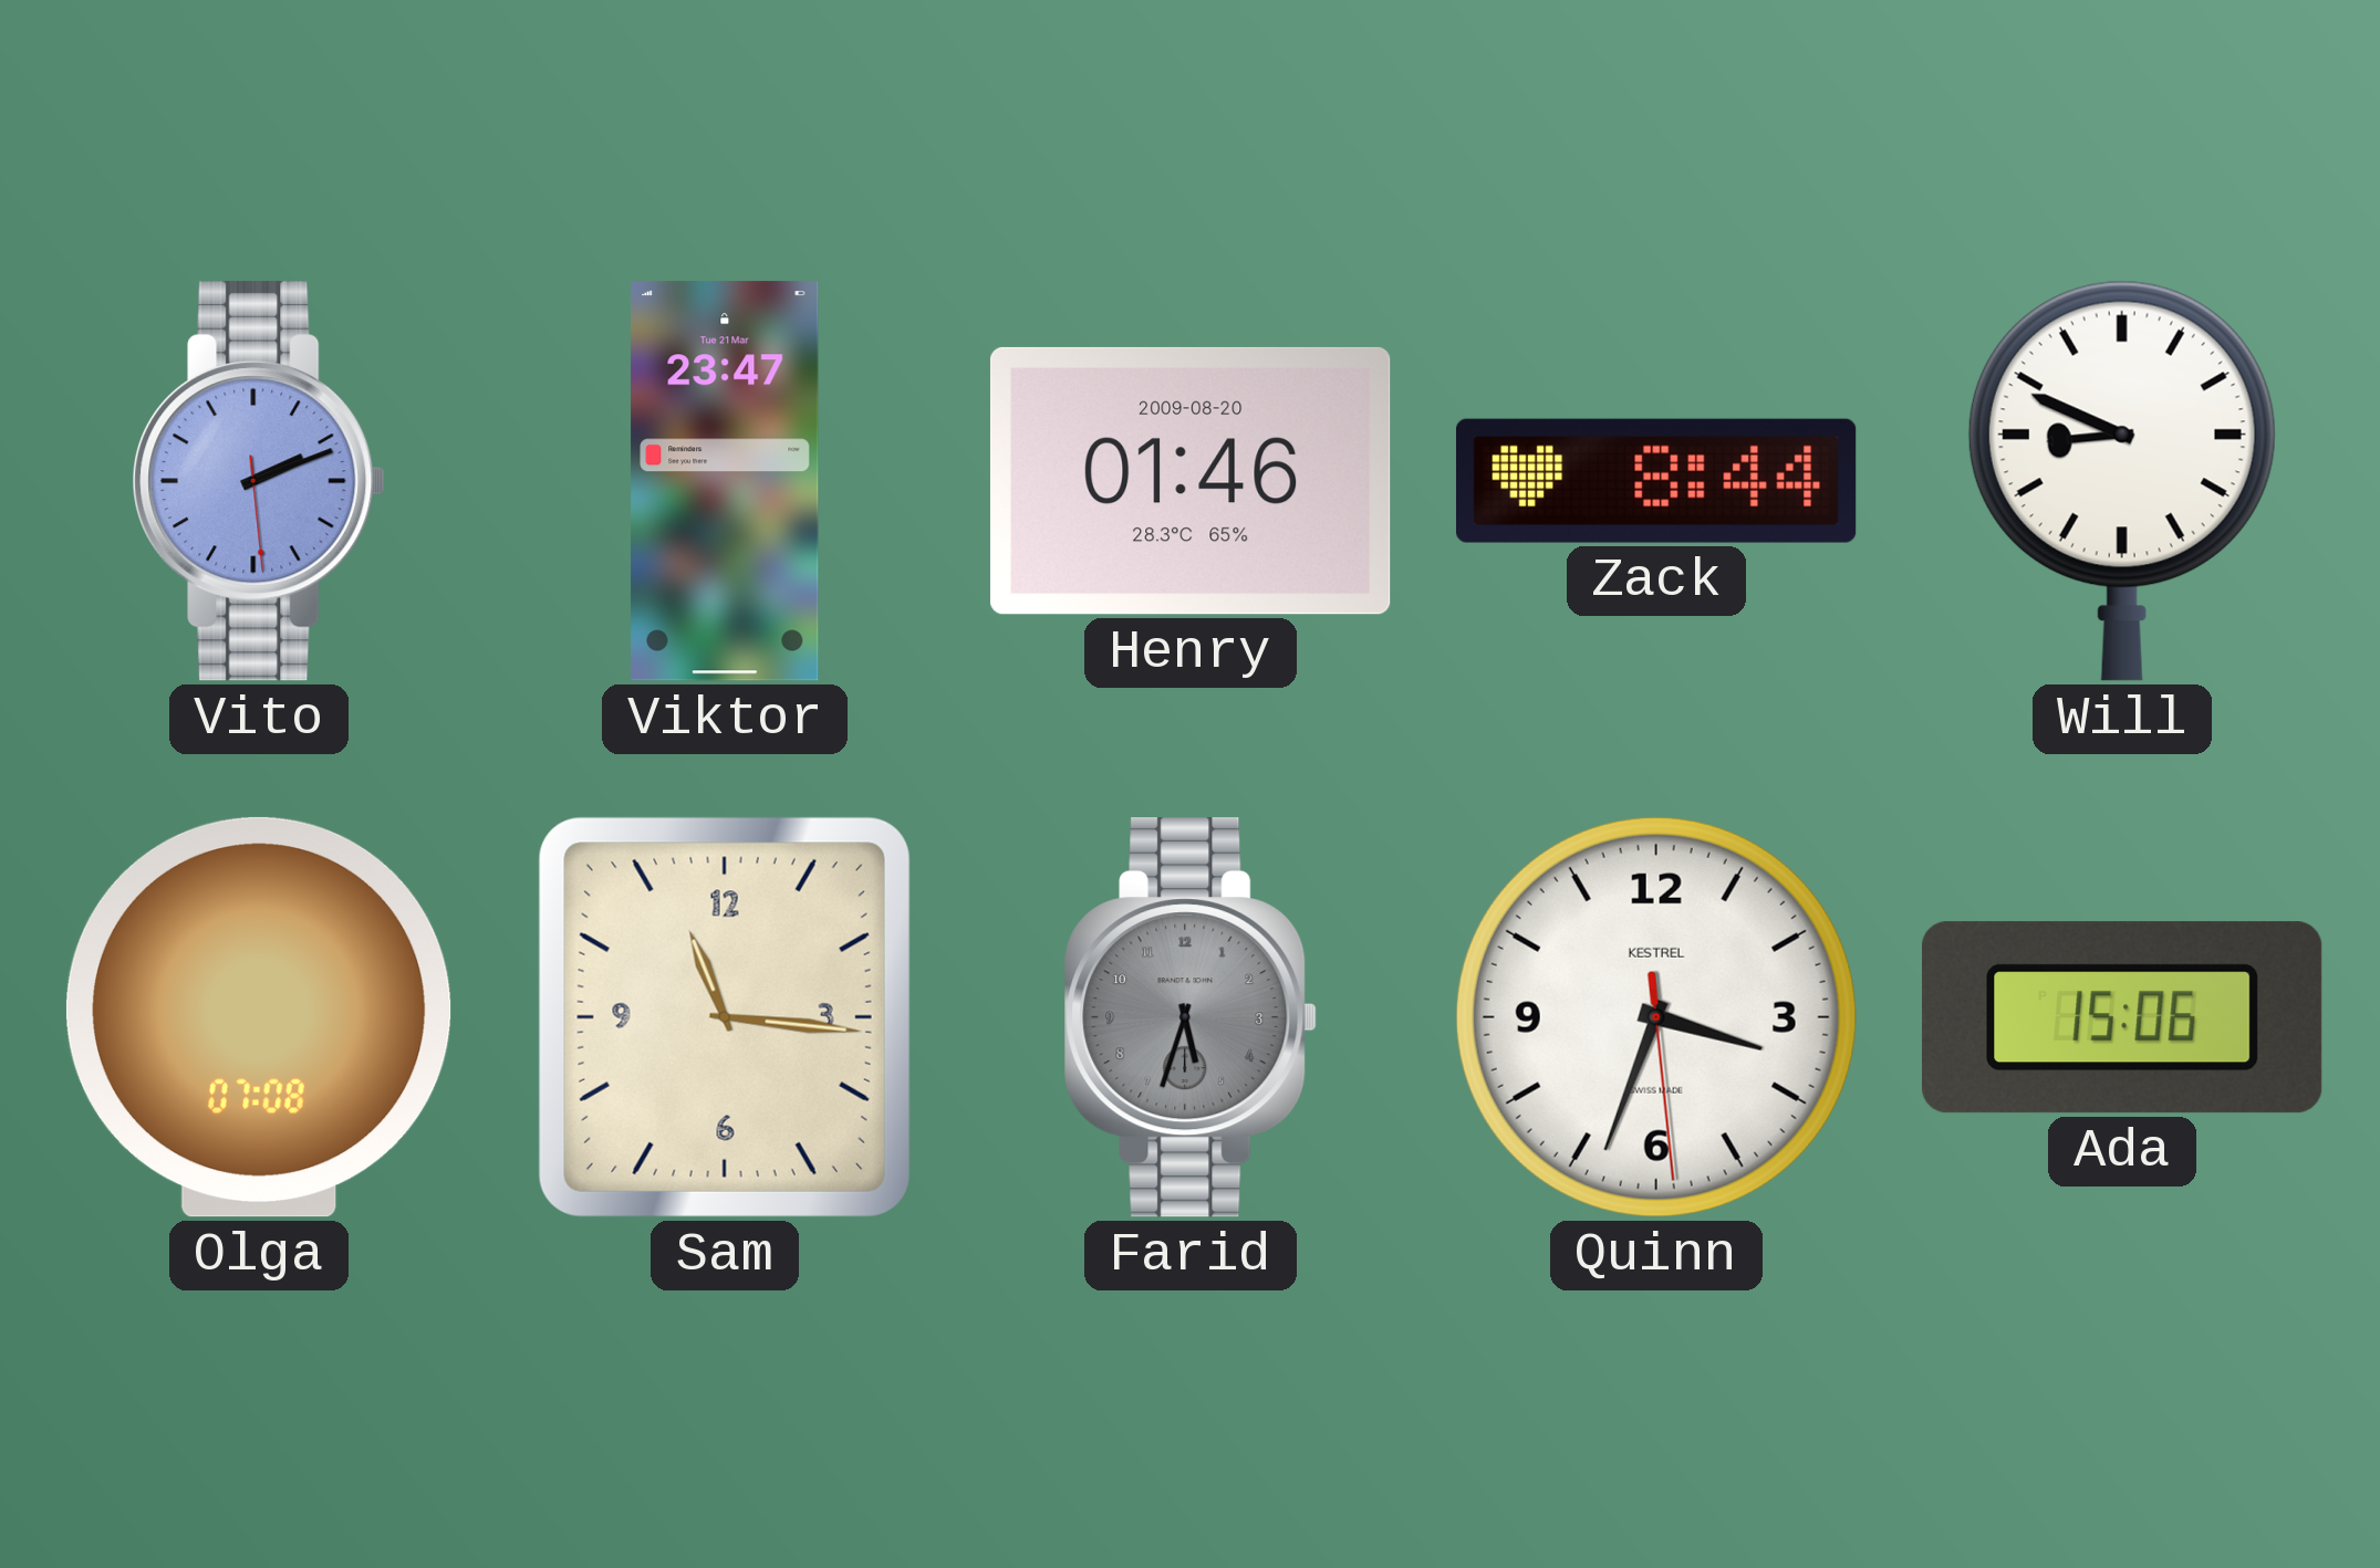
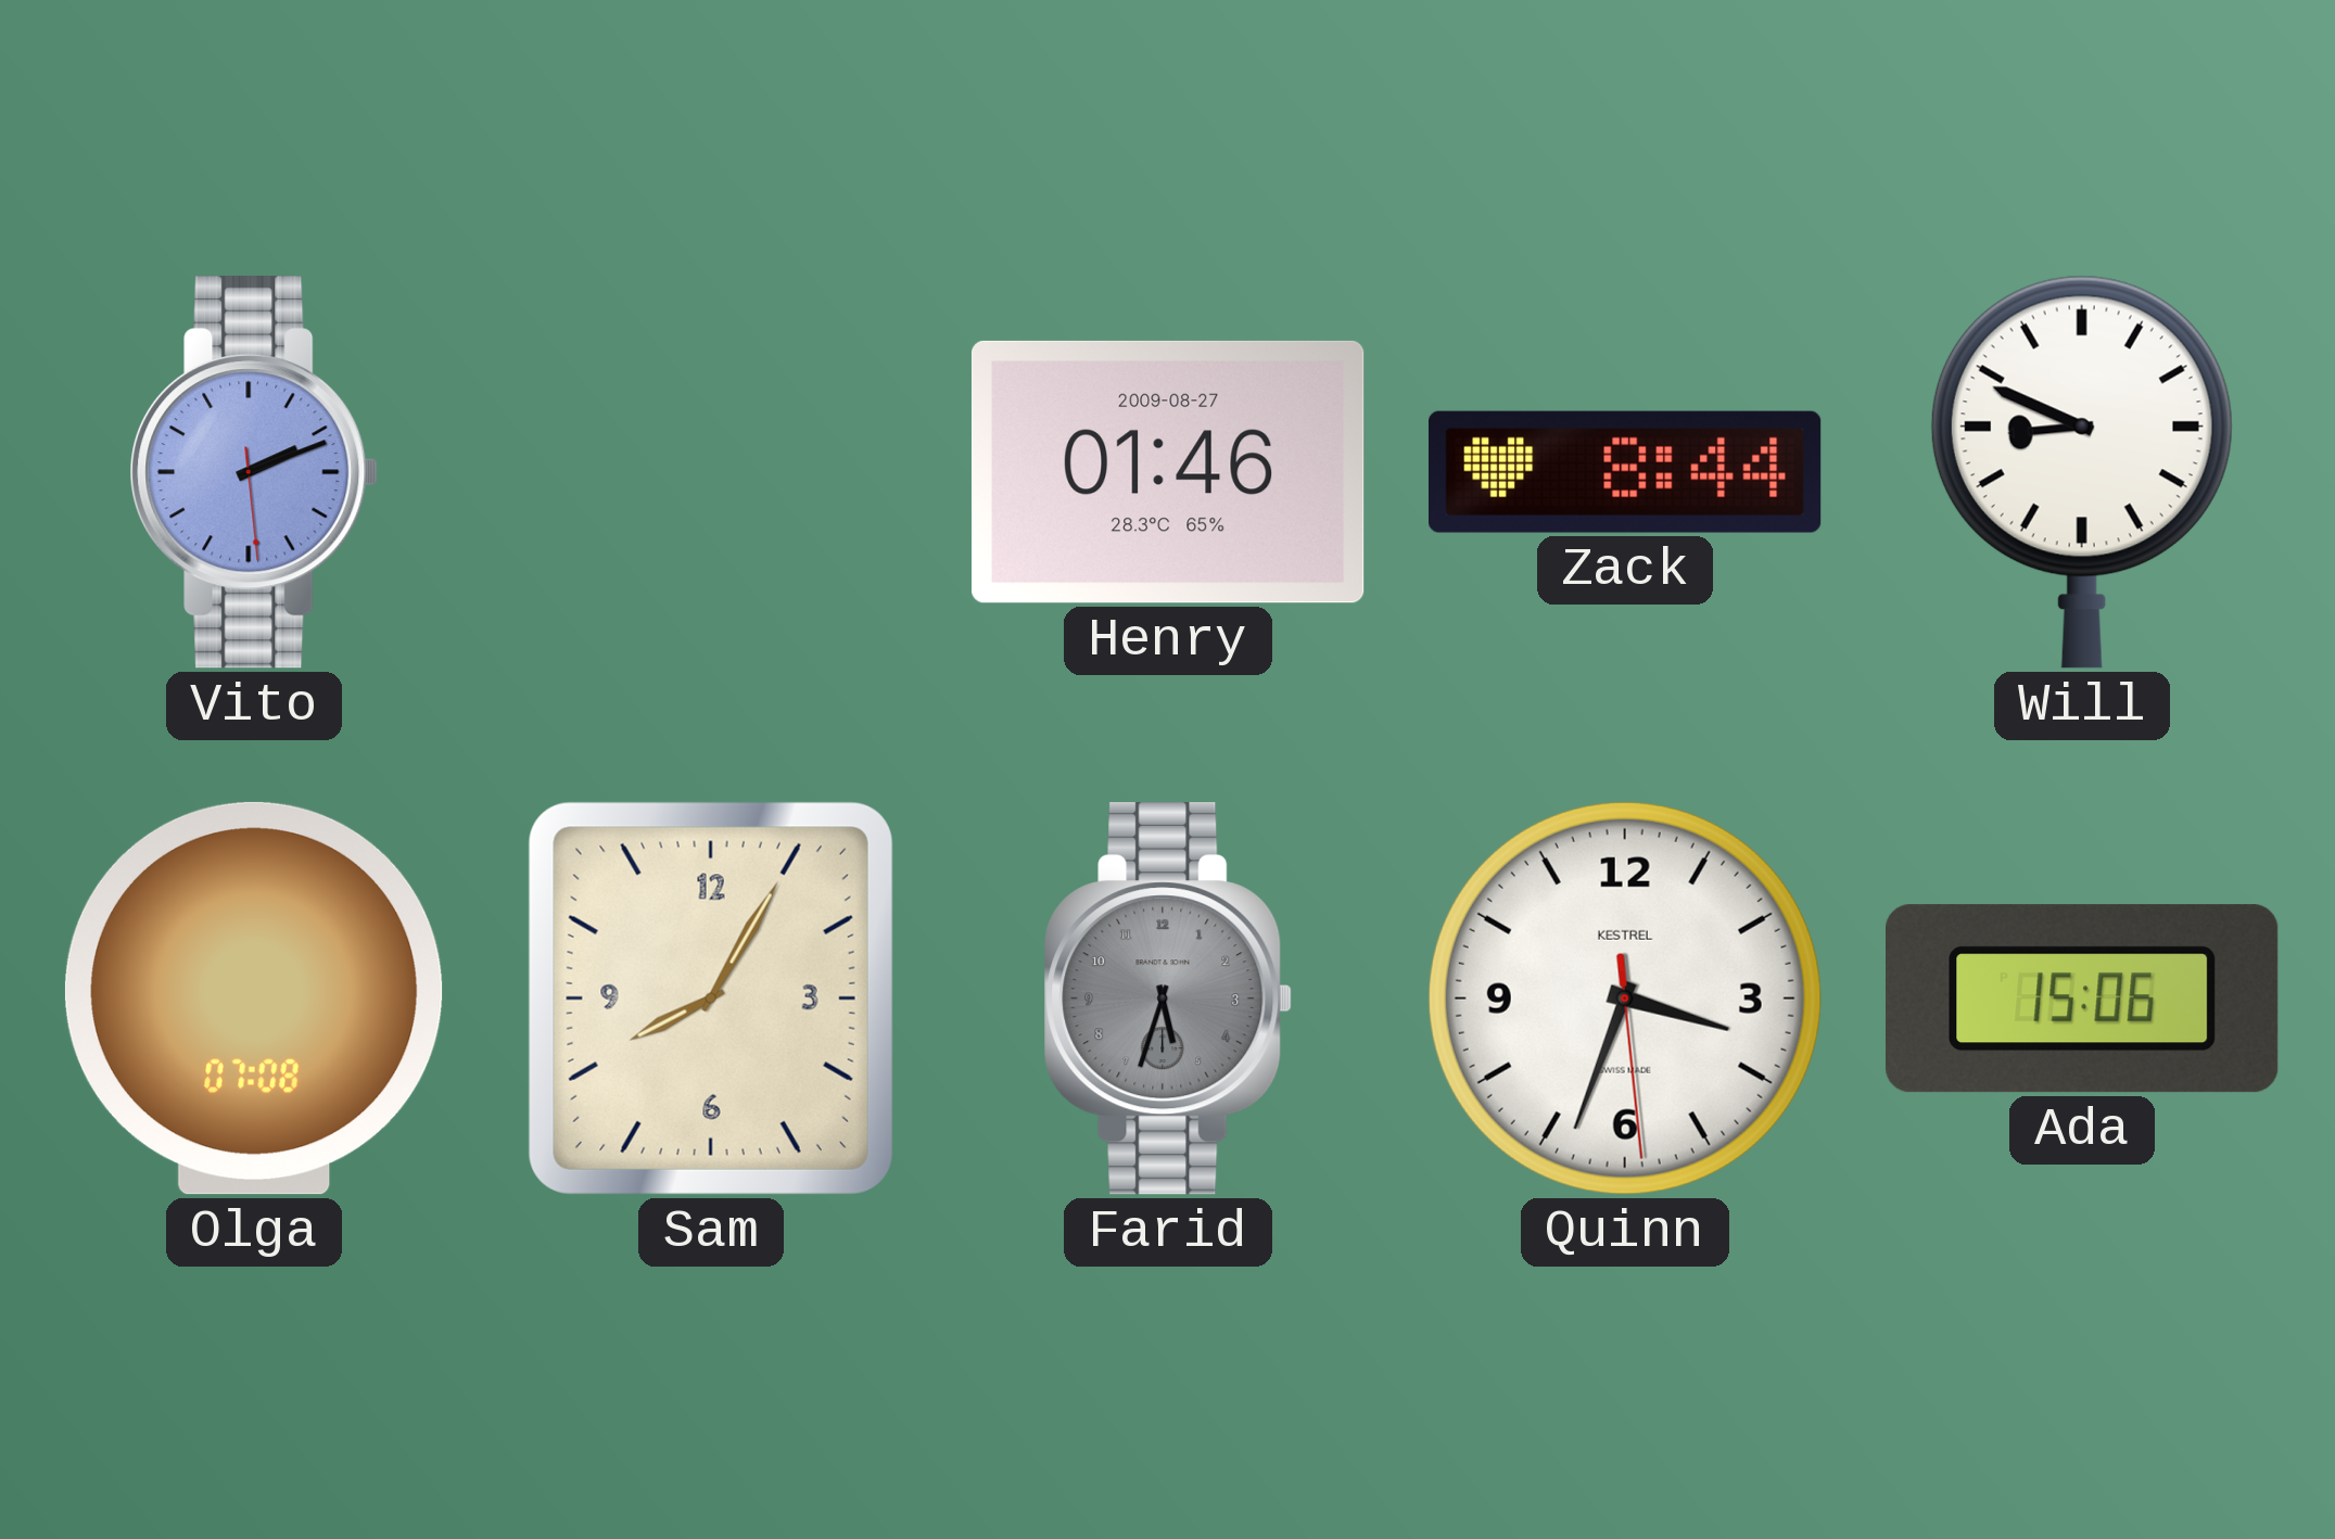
Viktor: 23:47 -> none
Henry date: 2009-08-20 -> 2009-08-27
Sam: 11:16 -> 8:05
